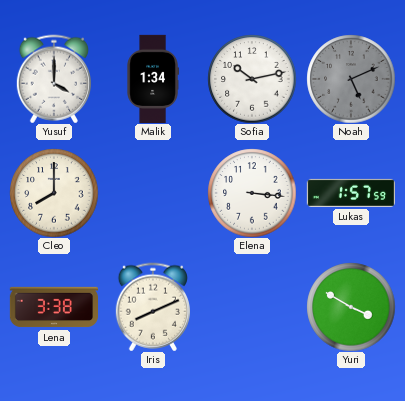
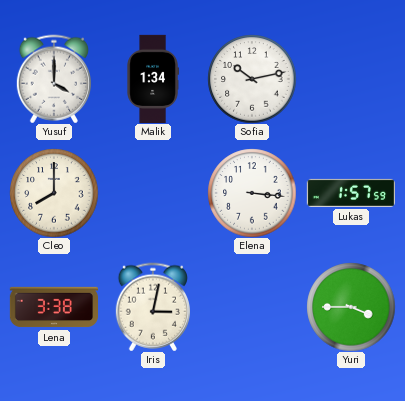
Noah: 5:11 -> none
Iris: 8:11 -> 3:02
Yuri: 3:50 -> 3:45
